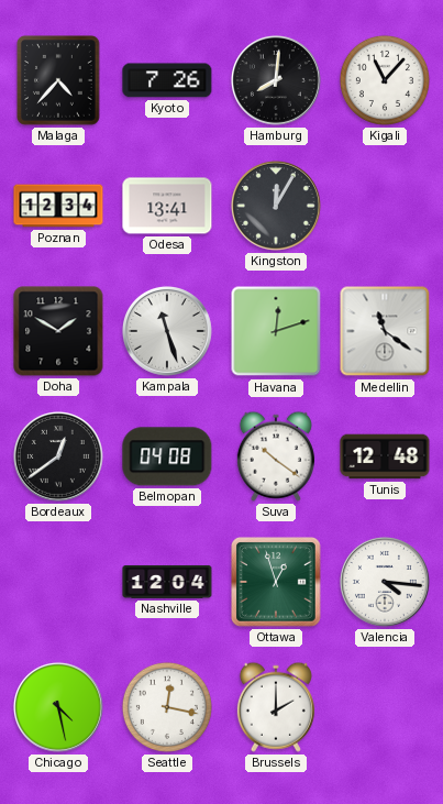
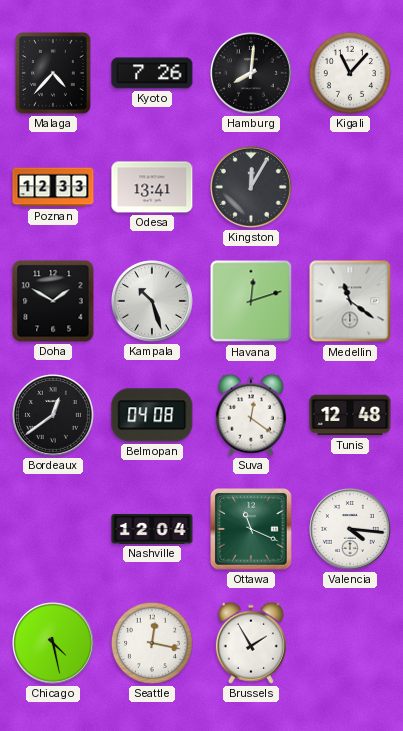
Poznan: 12:34 -> 12:33
Kampala: 11:27 -> 10:27
Suva: 10:21 -> 12:21
Ottawa: 12:57 -> 11:19
Brussels: 2:00 -> 1:55
